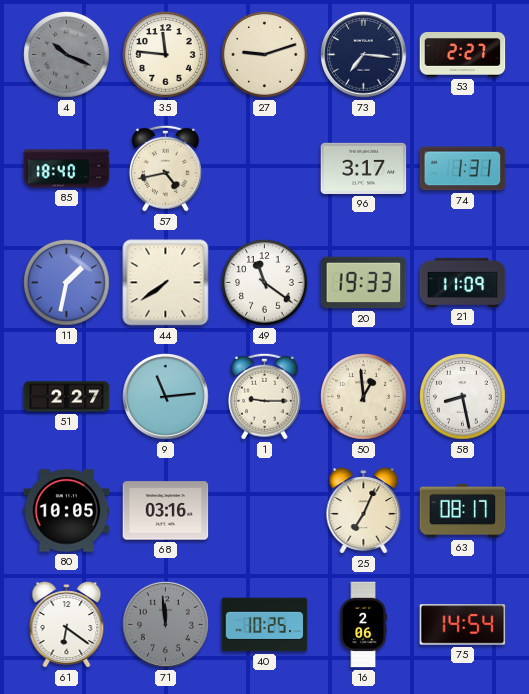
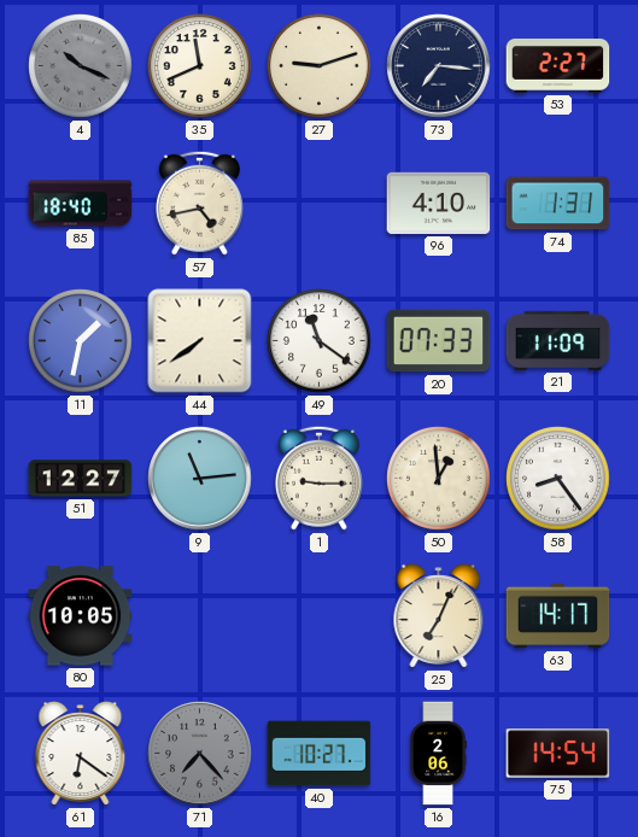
35: 11:46 -> 11:41
96: 3:17 -> 4:10
20: 19:33 -> 07:33
51: 2:27 -> 12:27
58: 8:28 -> 8:24
68: 03:16 -> none
63: 08:17 -> 14:17
71: 11:59 -> 7:23
40: 10:25 -> 10:27
